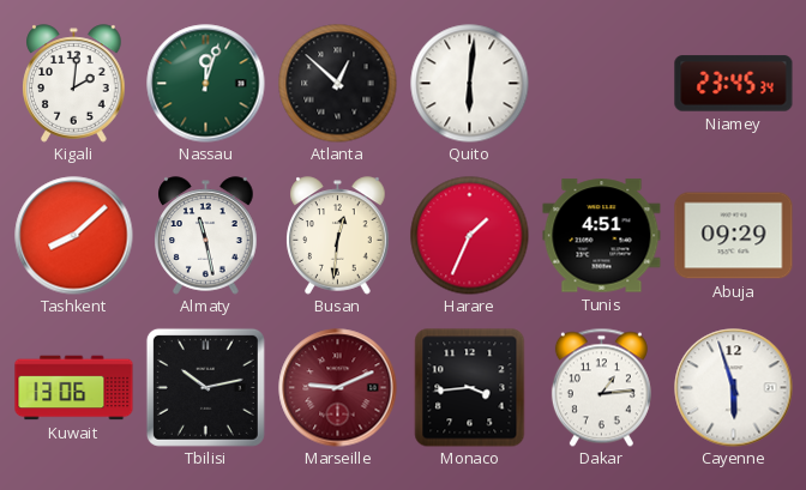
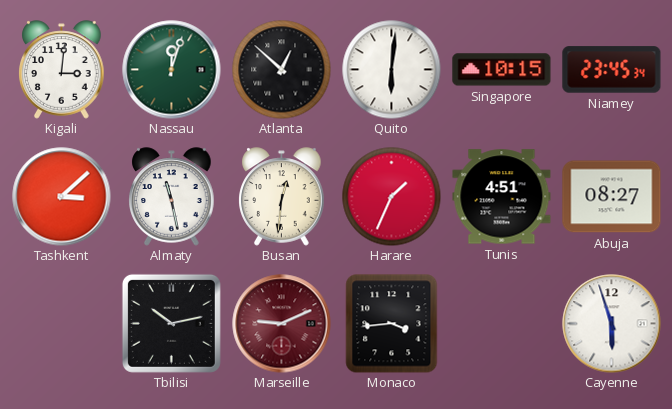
Kigali: 2:01 -> 3:01
Singapore: none -> 10:15
Tashkent: 8:08 -> 3:08
Abuja: 09:29 -> 08:27
Kuwait: 13:06 -> none
Dakar: 1:14 -> none
